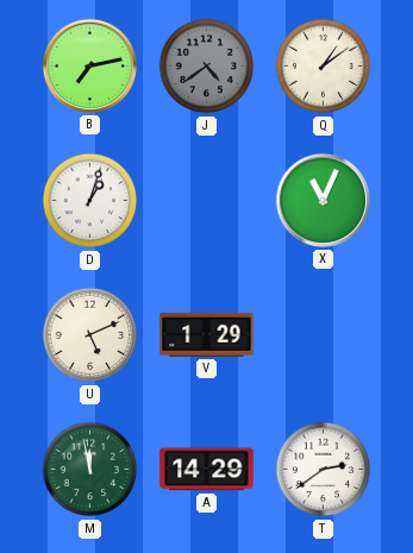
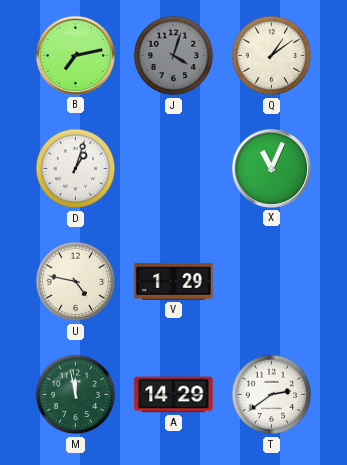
J: 4:39 -> 4:03
U: 5:11 -> 4:47
